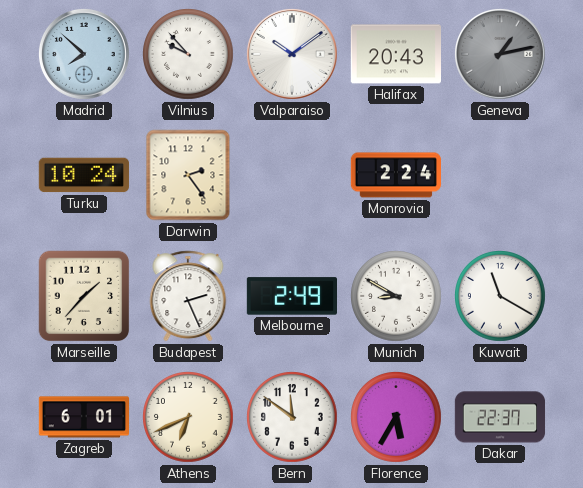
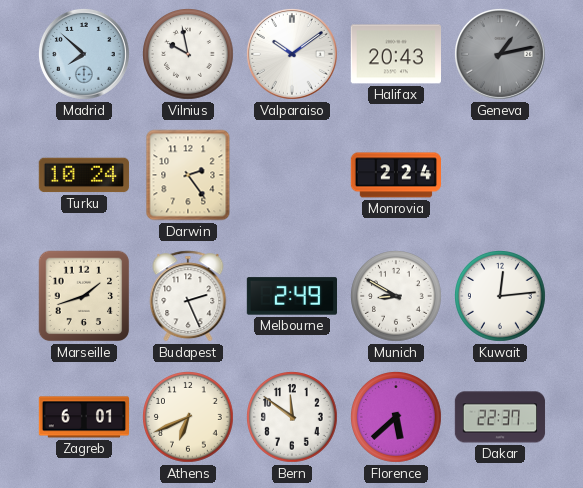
Vilnius: 9:53 -> 9:58
Marseille: 1:37 -> 1:42
Kuwait: 11:20 -> 12:14
Florence: 5:35 -> 5:38
